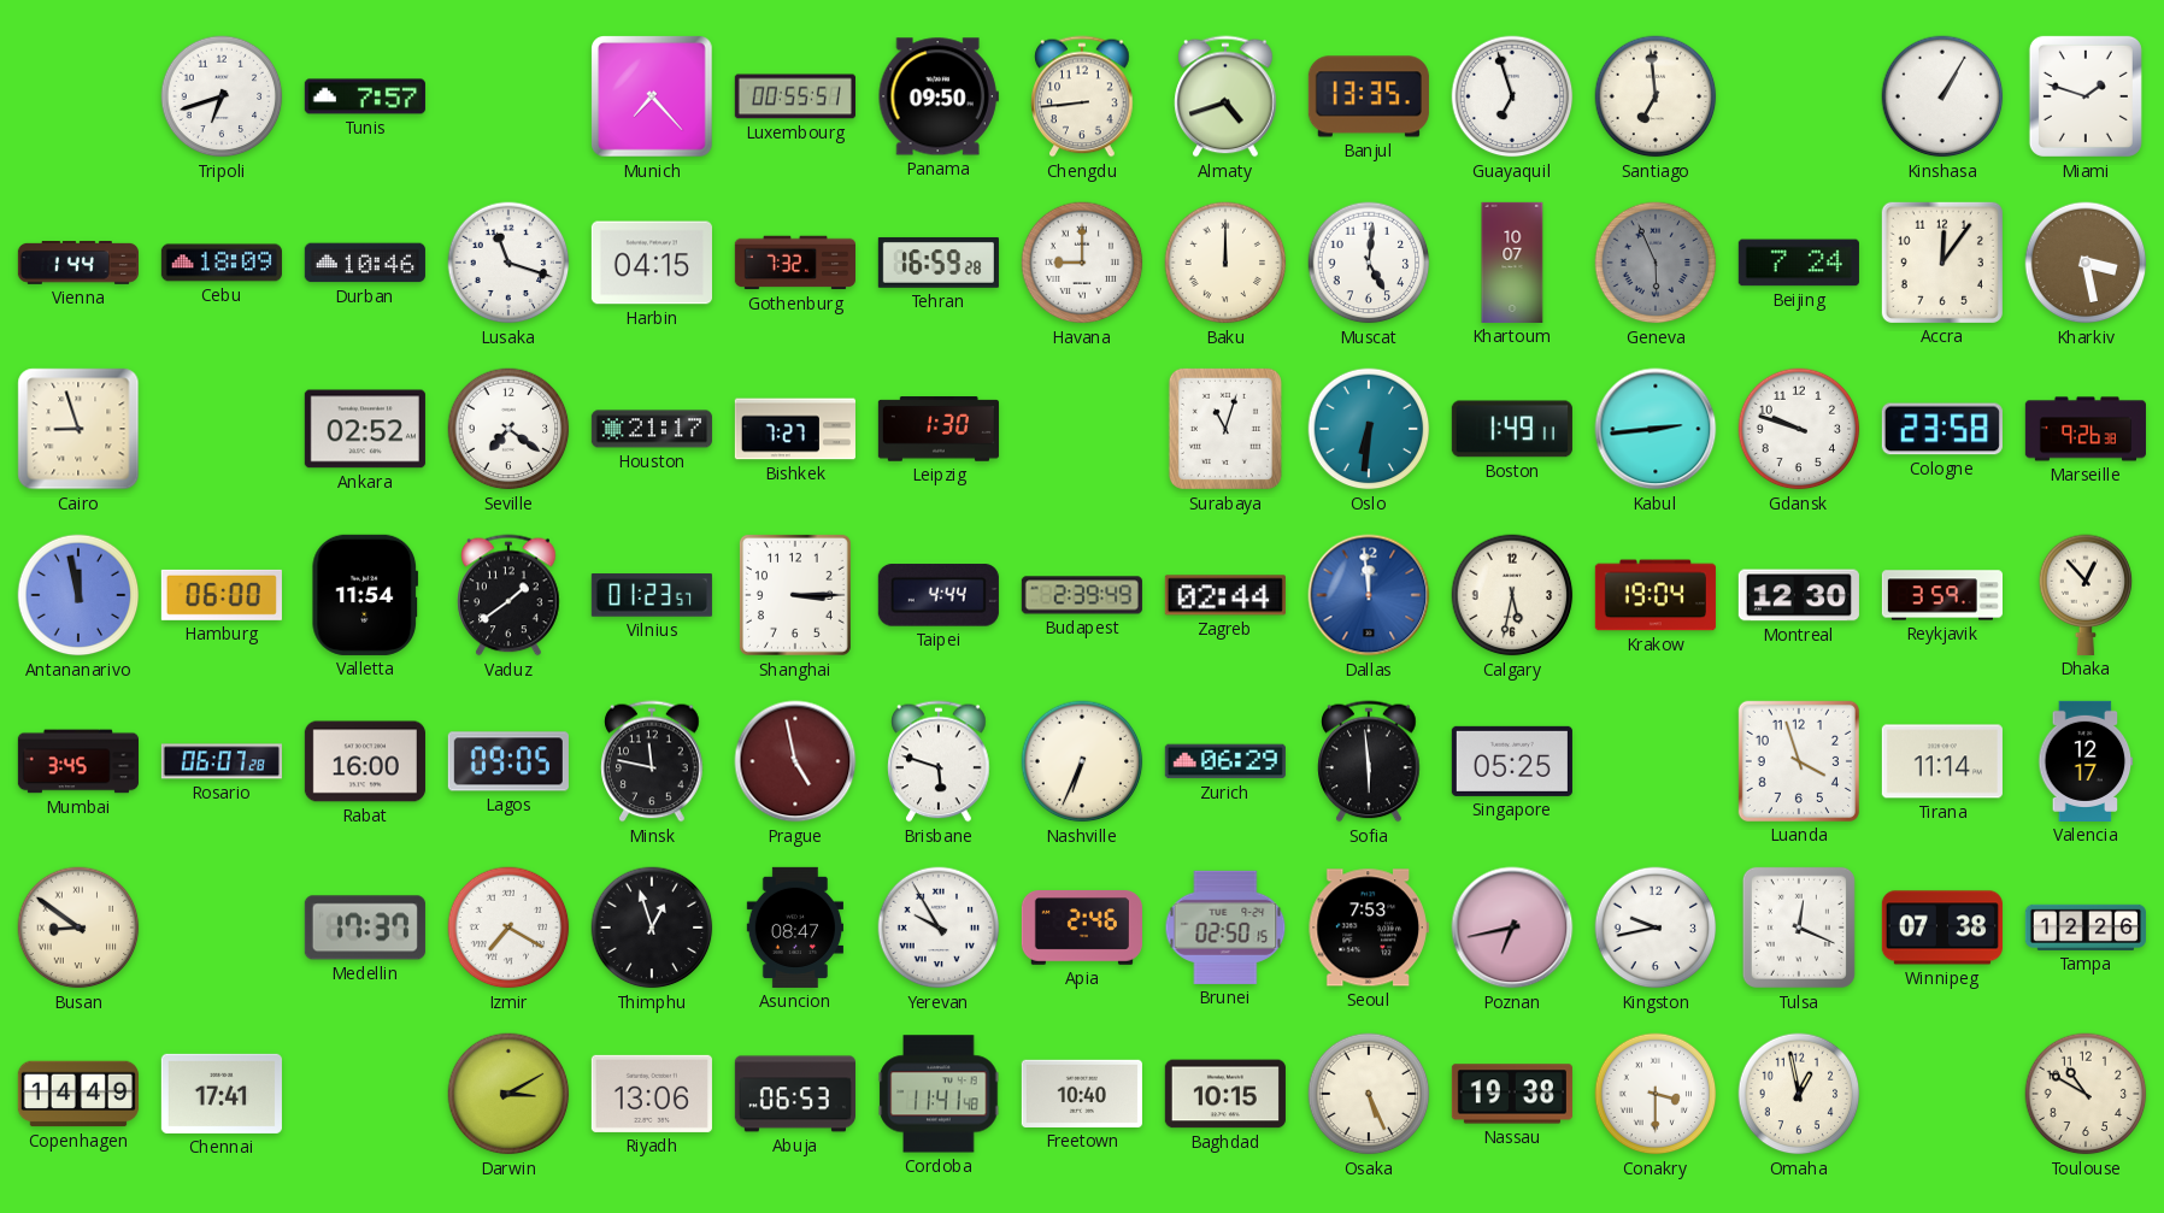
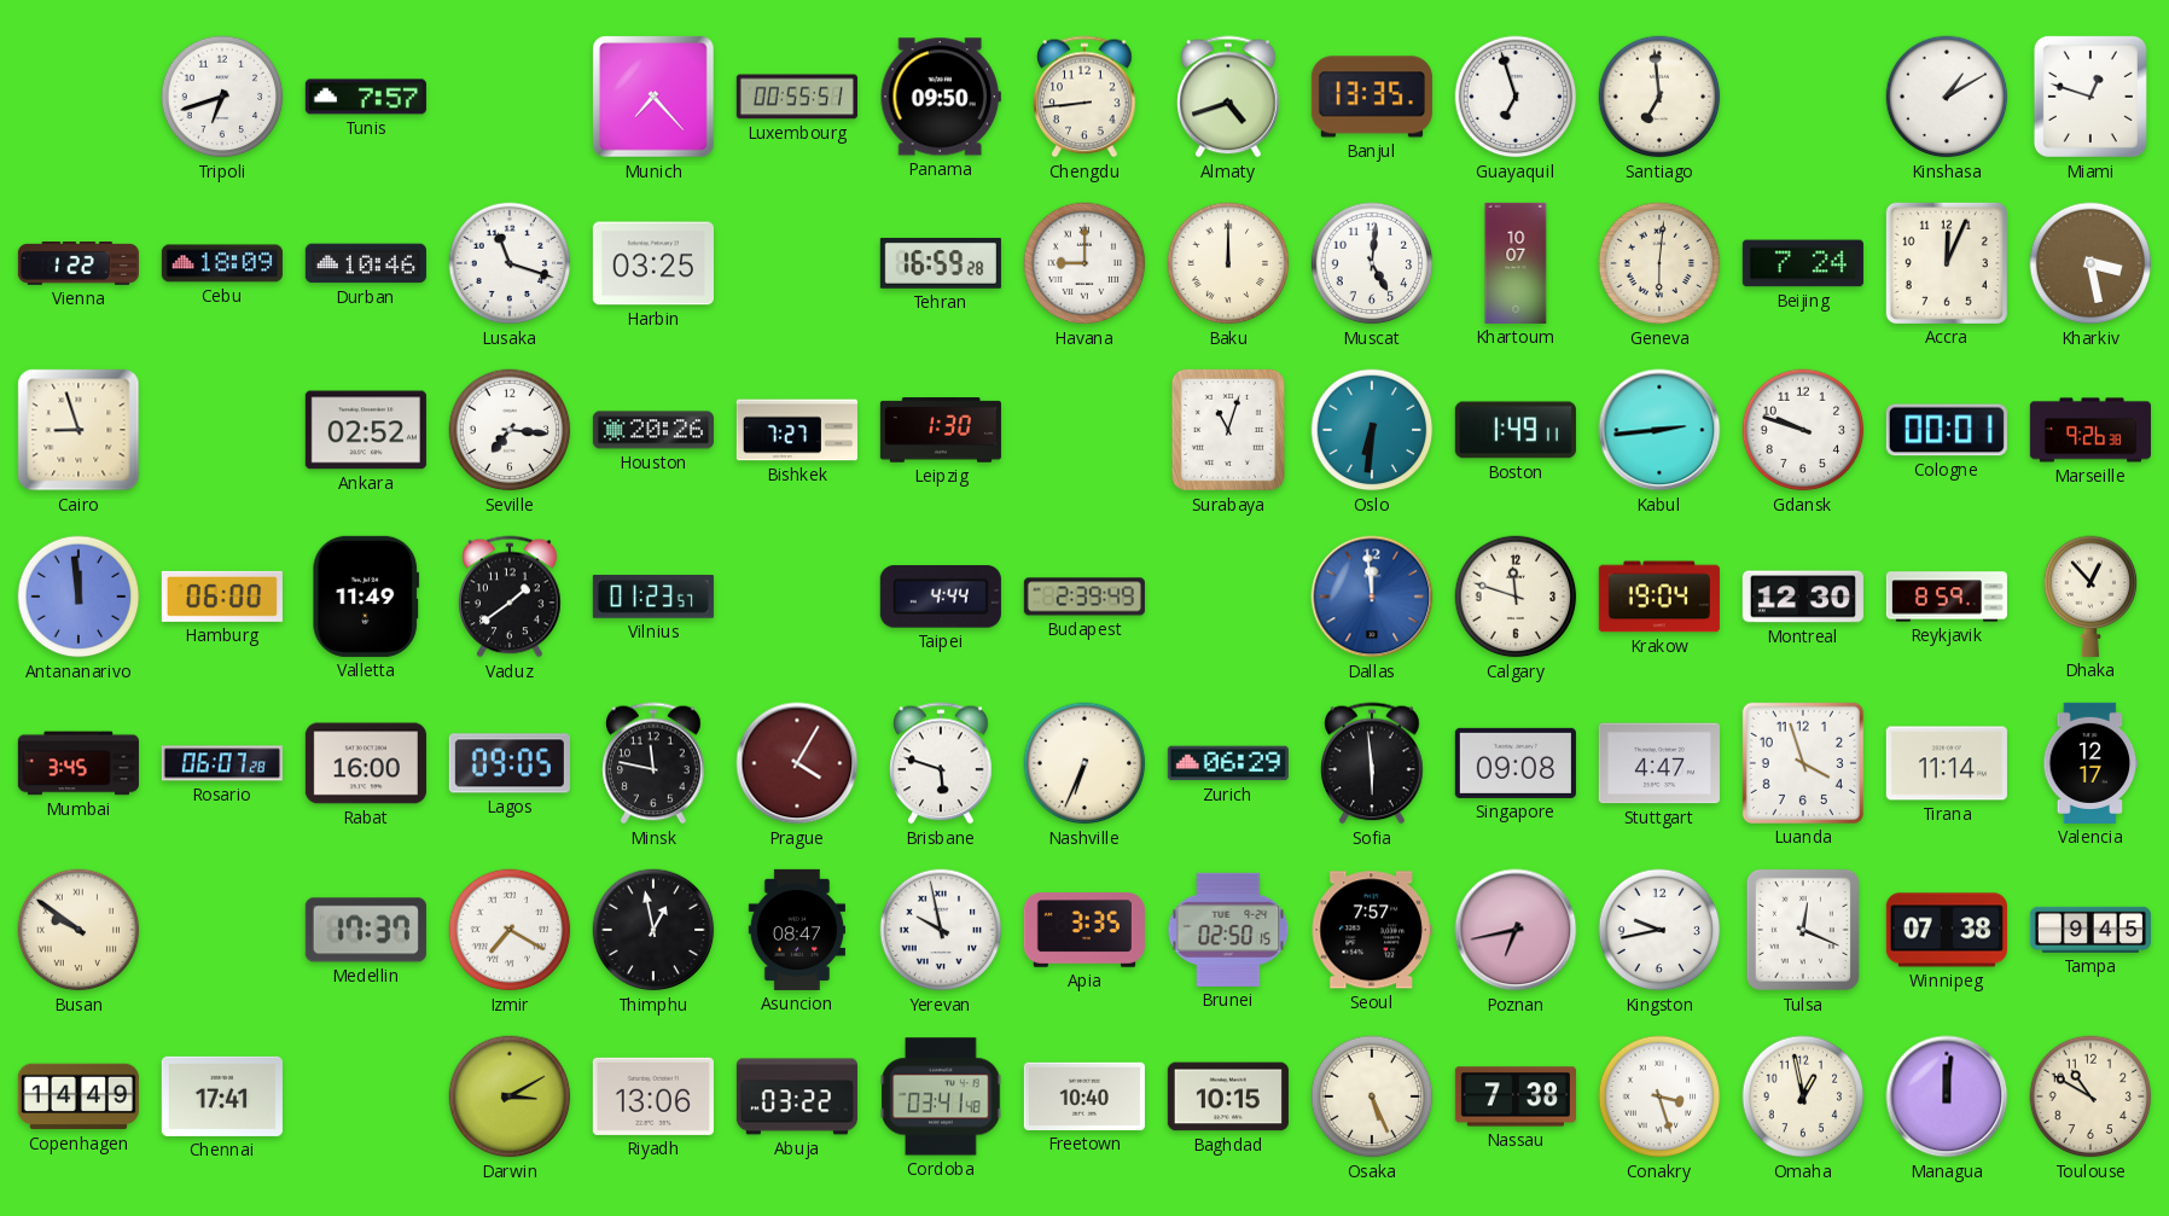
Kinshasa: 1:05 -> 1:10
Miami: 1:48 -> 12:48
Vienna: 1:44 -> 1:22
Harbin: 04:15 -> 03:25
Gothenburg: 7:32 -> none
Geneva: 5:56 -> 6:01
Geneva dial: grey -> cream
Accra: 12:06 -> 12:04
Seville: 7:21 -> 7:16
Houston: 21:17 -> 20:26
Cologne: 23:58 -> 00:01
Antananarivo: 11:58 -> 11:59
Valletta: 11:54 -> 11:49
Shanghai: 3:15 -> none
Zagreb: 02:44 -> none
Calgary: 5:32 -> 11:48
Reykjavik: 3:59 -> 8:59
Prague: 4:58 -> 4:05
Singapore: 05:25 -> 09:08
Stuttgart: none -> 4:47
Busan: 8:51 -> 9:51
Thimphu: 12:57 -> 12:58
Yerevan: 9:55 -> 9:58
Apia: 2:46 -> 3:35
Seoul: 7:53 -> 7:57
Tampa: 12:26 -> 9:45
Abuja: 06:53 -> 03:22
Cordoba: 11:41 -> 03:41
Nassau: 19:38 -> 7:38
Conakry: 3:30 -> 3:27
Managua: none -> 12:01
